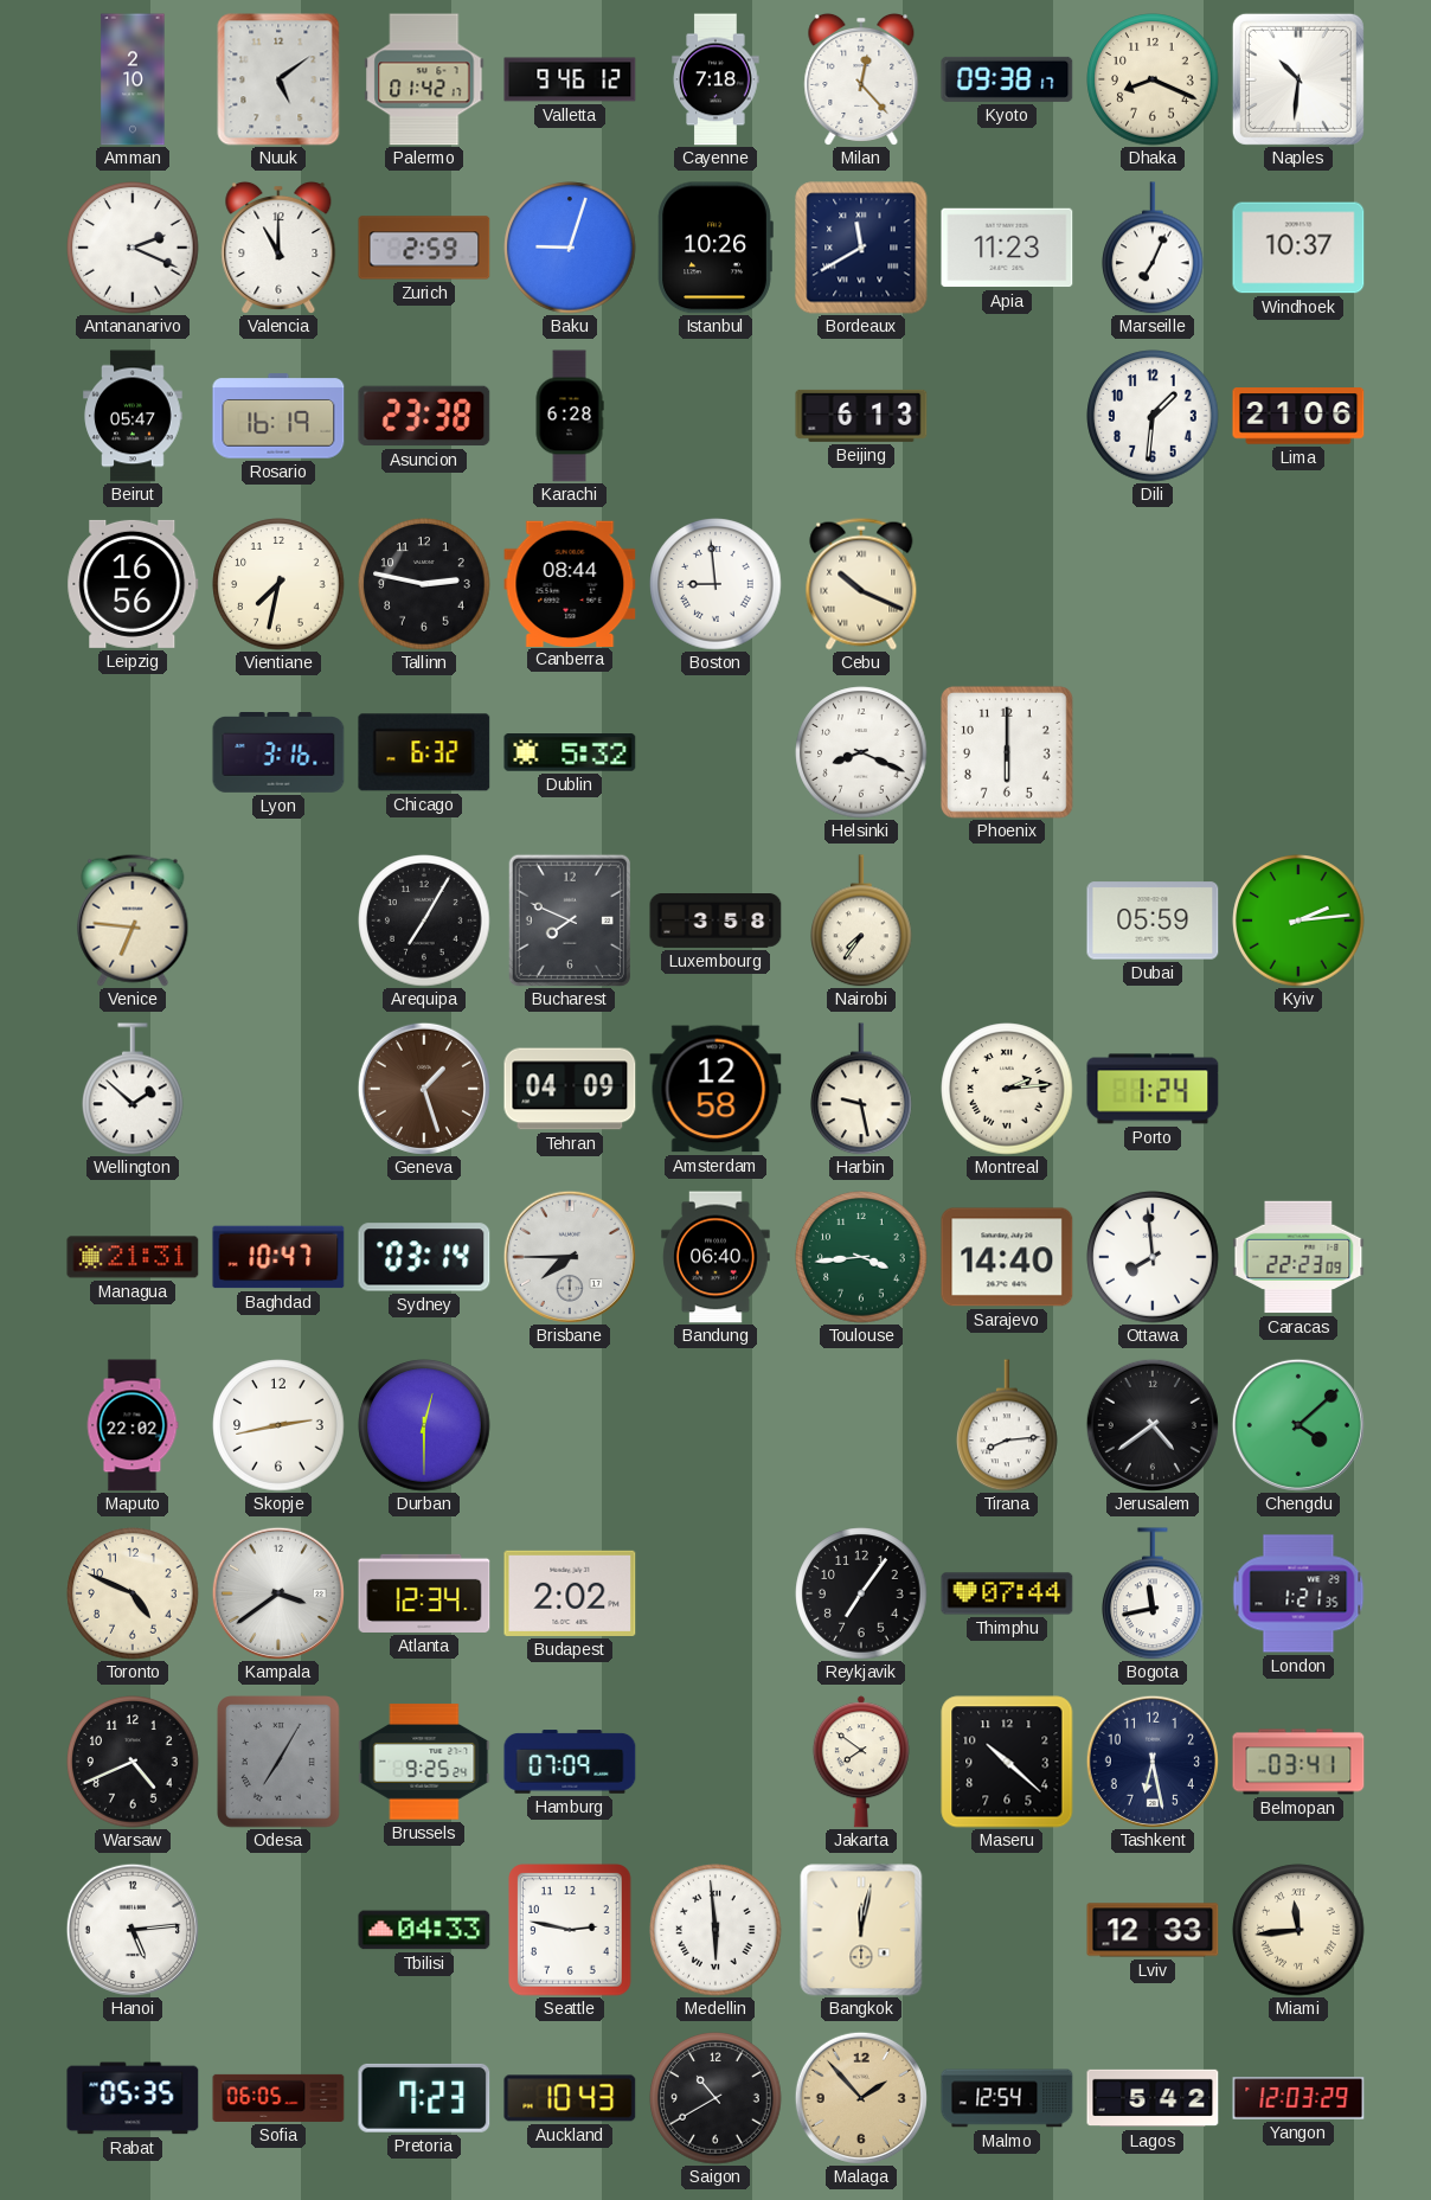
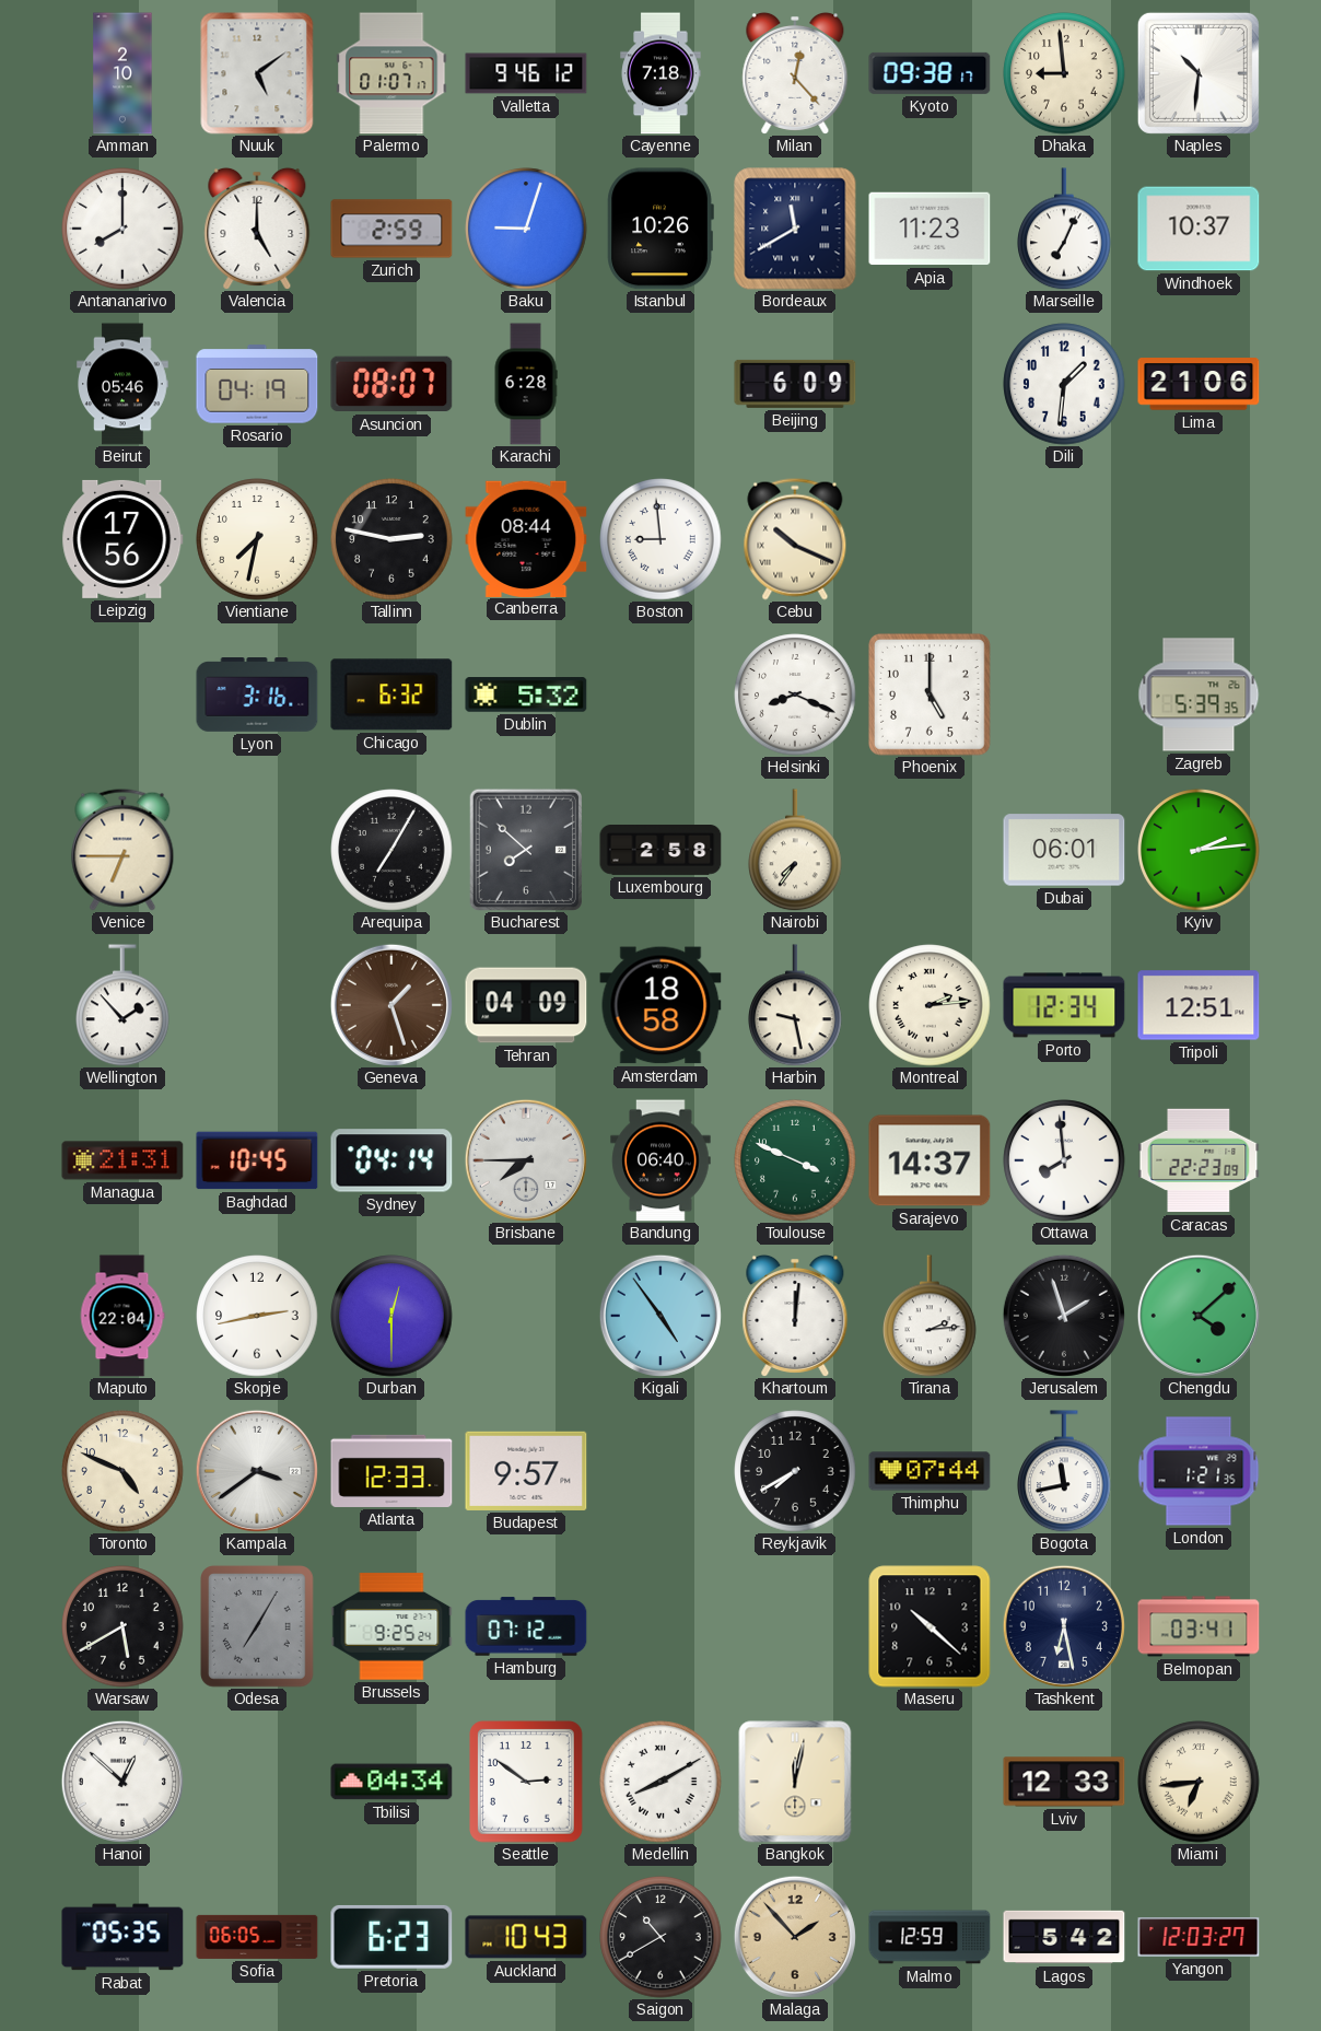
Palermo: 01:42 -> 01:07
Dhaka: 8:19 -> 8:59
Antananarivo: 2:19 -> 8:00
Valencia: 11:00 -> 5:00
Beirut: 05:47 -> 05:46
Rosario: 16:19 -> 04:19
Asuncion: 23:38 -> 08:07
Beijing: 6:13 -> 6:09
Leipzig: 16:56 -> 17:56
Phoenix: 6:00 -> 5:00
Zagreb: none -> 5:39
Venice: 6:46 -> 6:45
Bucharest: 7:49 -> 7:52
Luxembourg: 3:58 -> 2:58
Dubai: 05:59 -> 06:01
Wellington: 1:52 -> 1:53
Amsterdam: 12:58 -> 18:58
Porto: 1:24 -> 12:34
Tripoli: none -> 12:51
Baghdad: 10:47 -> 10:45
Sydney: 03:14 -> 04:14
Toulouse: 3:44 -> 3:49
Sarajevo: 14:40 -> 14:37
Maputo: 22:02 -> 22:04
Kigali: none -> 4:54
Khartoum: none -> 12:01
Tirana: 8:14 -> 2:14
Jerusalem: 4:39 -> 1:57
Atlanta: 12:34 -> 12:33
Budapest: 2:02 -> 9:57
Reykjavik: 7:06 -> 7:40
Warsaw: 4:41 -> 5:40
Hamburg: 07:09 -> 07:12
Jakarta: 7:51 -> none
Hanoi: 5:14 -> 12:52
Tbilisi: 04:33 -> 04:34
Seattle: 2:47 -> 2:51
Medellin: 5:59 -> 8:10
Miami: 11:44 -> 6:44
Pretoria: 7:23 -> 6:23
Malmo: 12:54 -> 12:59
Yangon: 12:03:29 -> 12:03:27
